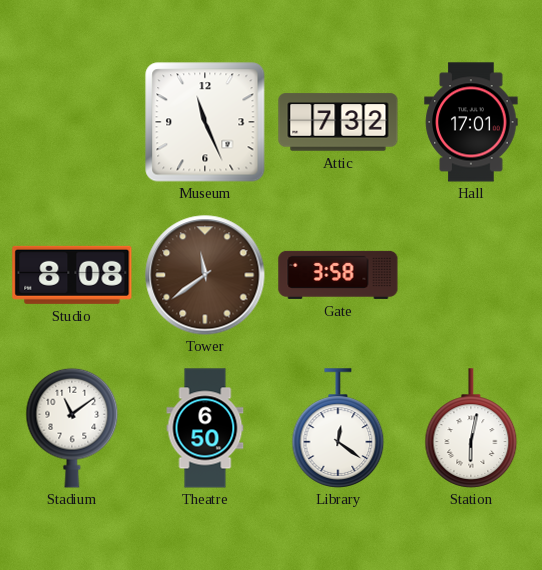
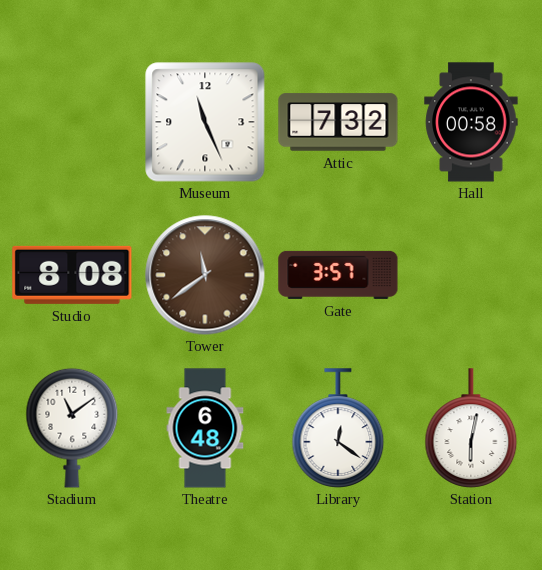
Hall: 17:01 -> 00:58
Gate: 3:58 -> 3:57
Theatre: 6:50 -> 6:48
